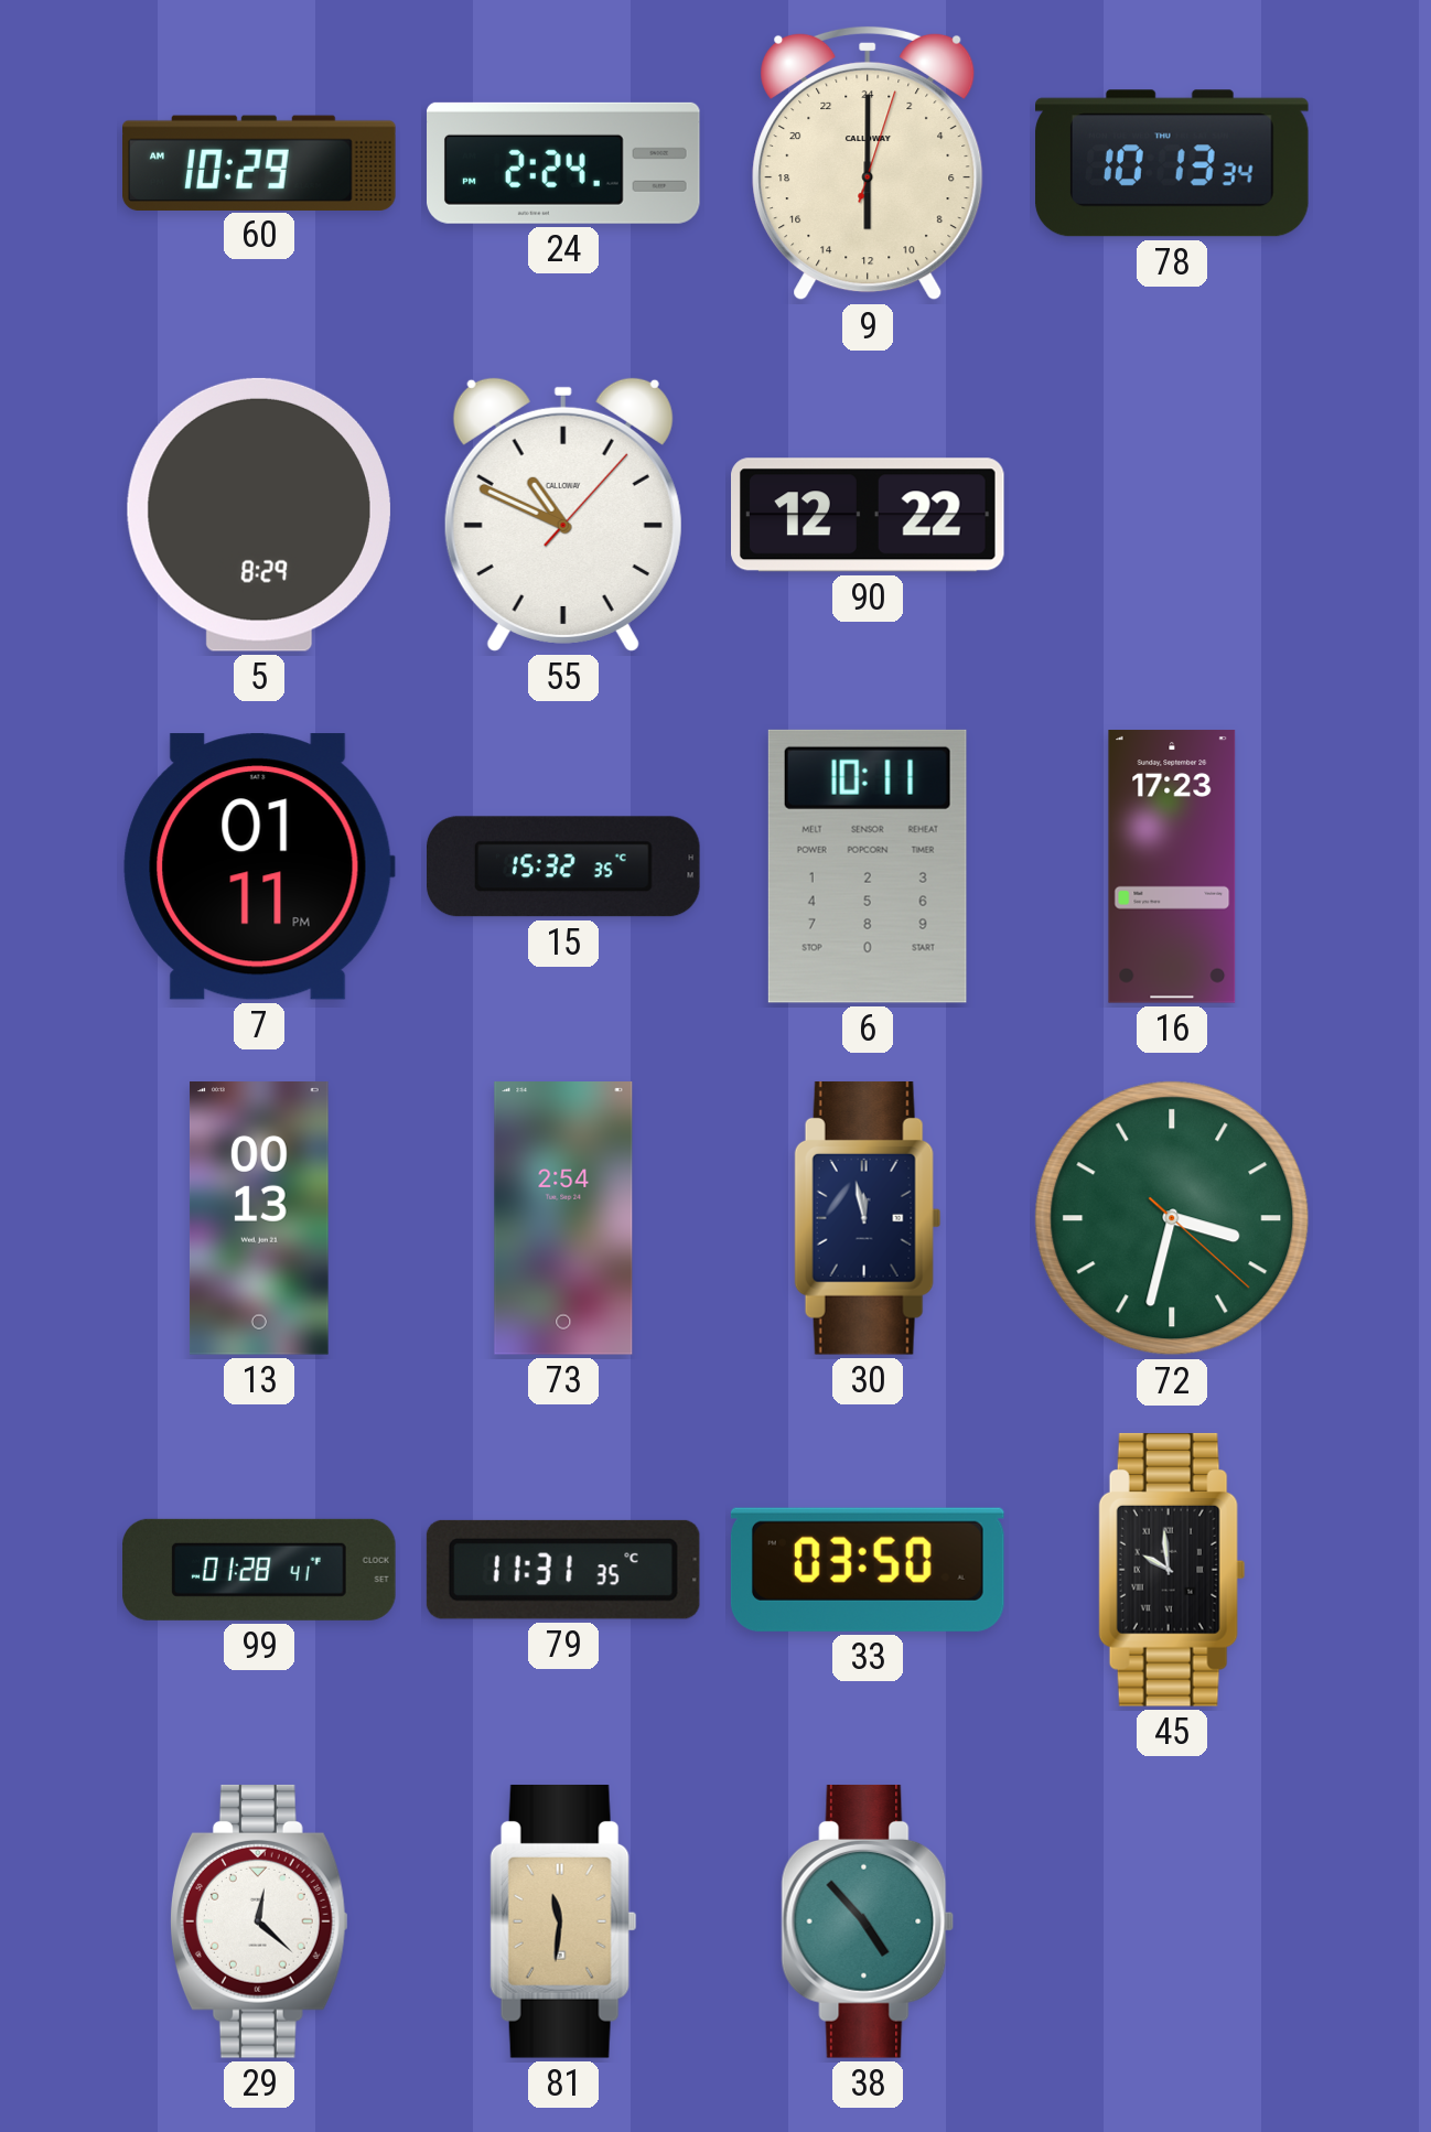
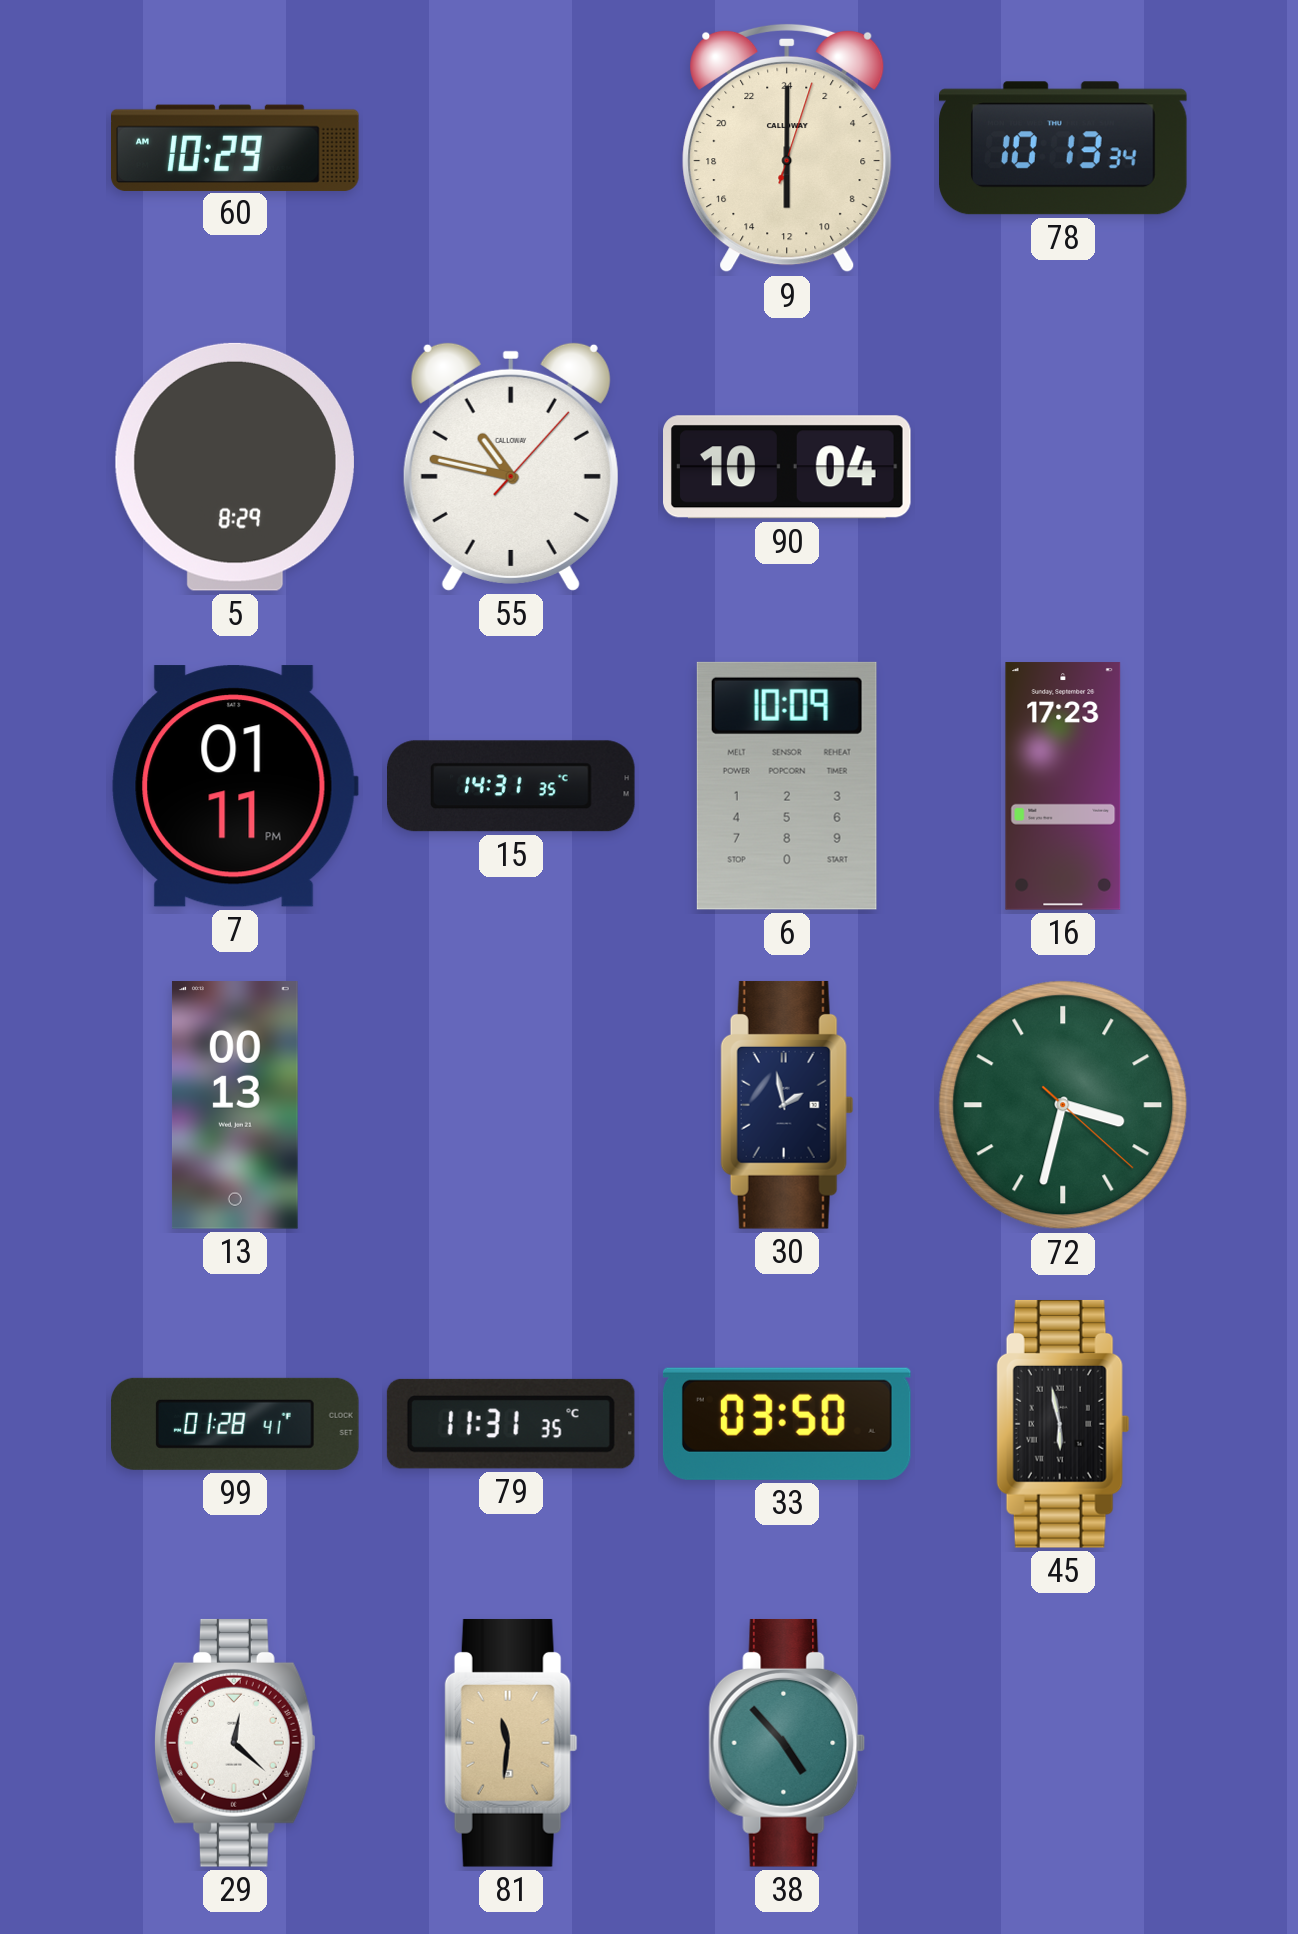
24: 2:24 -> none
55: 10:49 -> 10:47
90: 12:22 -> 10:04
15: 15:32 -> 14:31
6: 10:11 -> 10:09
73: 2:54 -> none
30: 11:58 -> 1:58
45: 9:59 -> 5:58
